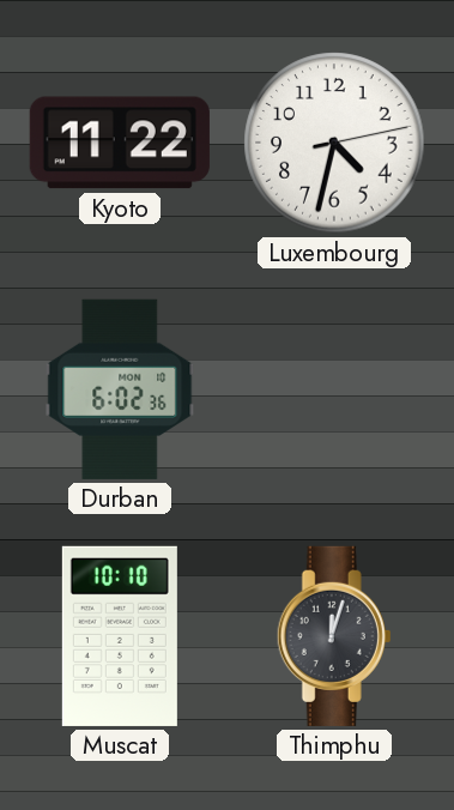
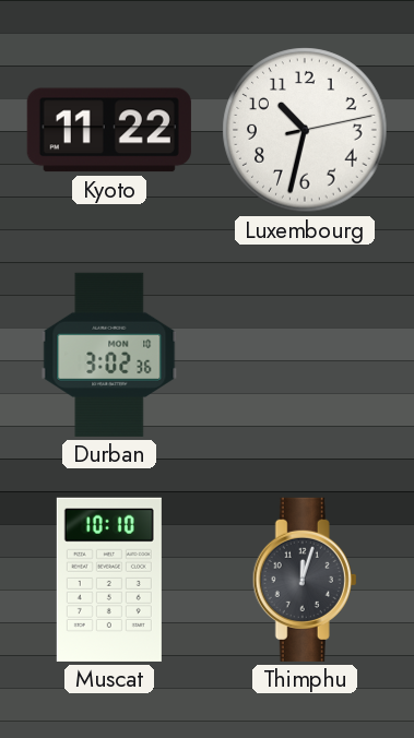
Luxembourg: 4:32 -> 10:32
Durban: 6:02 -> 3:02
